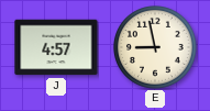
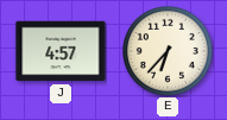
E: 8:58 -> 6:37
